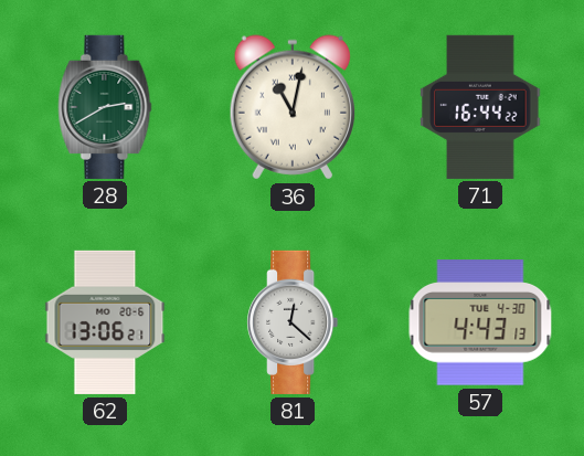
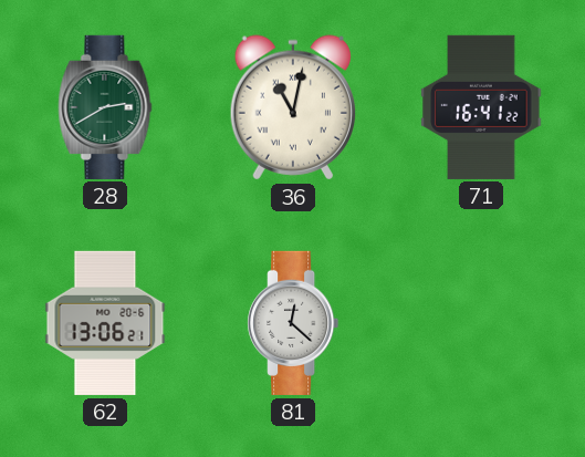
71: 16:44 -> 16:41
57: 4:43 -> none
